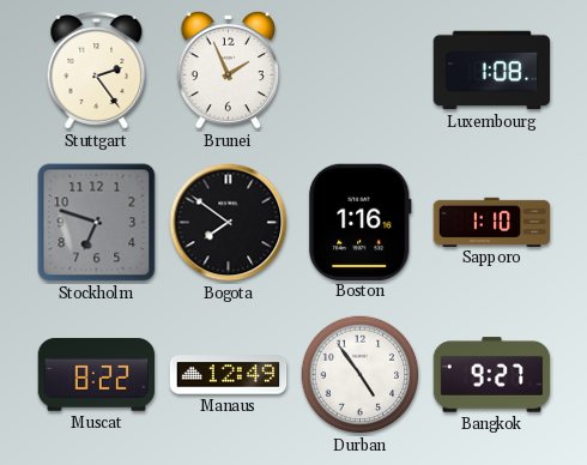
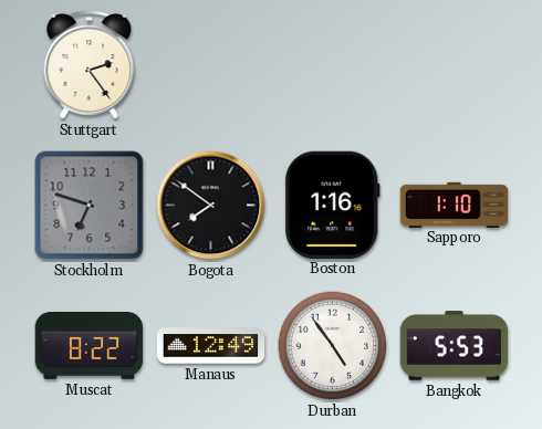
Brunei: 1:56 -> none
Luxembourg: 1:08 -> none
Bangkok: 9:27 -> 5:53
